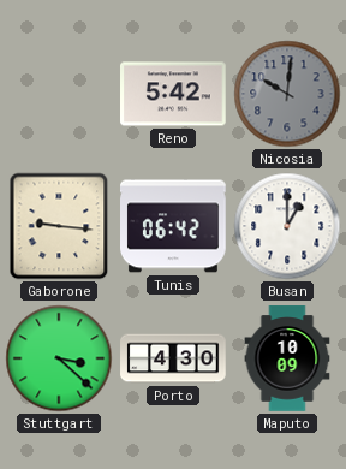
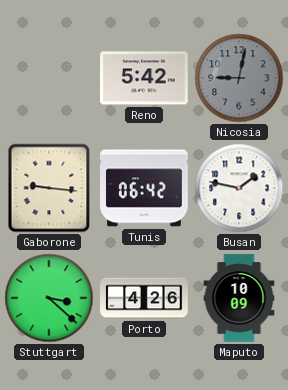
Nicosia: 10:01 -> 9:02
Busan: 1:00 -> 1:47
Porto: 4:30 -> 4:26
